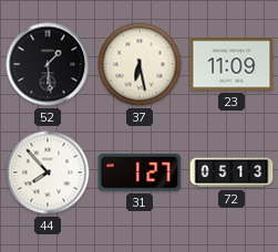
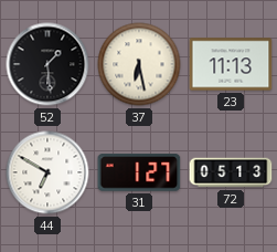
23: 11:09 -> 11:13
44: 7:53 -> 6:50
